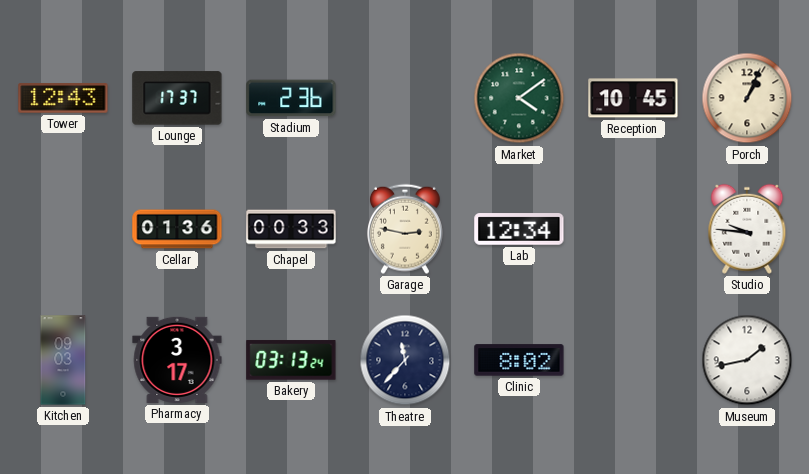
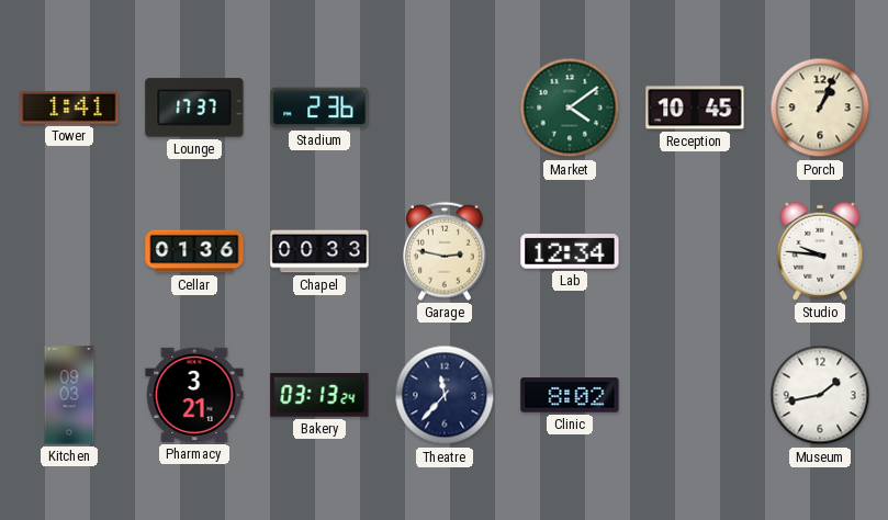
Tower: 12:43 -> 1:41
Pharmacy: 3:17 -> 3:21
